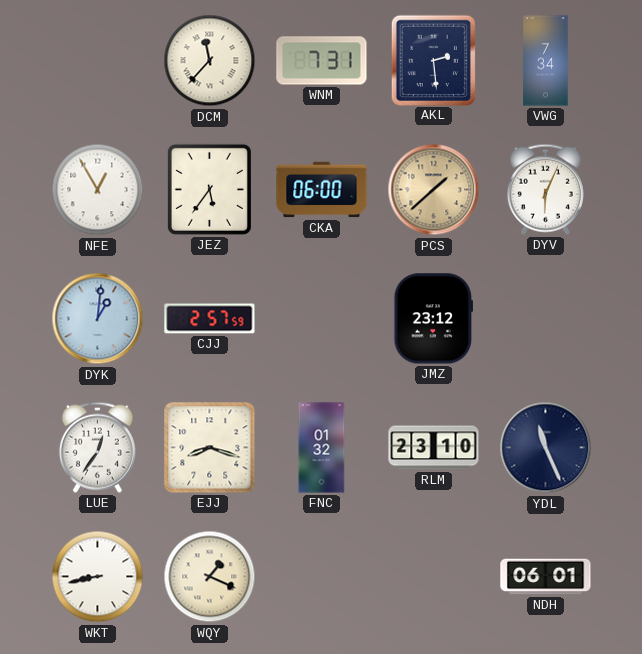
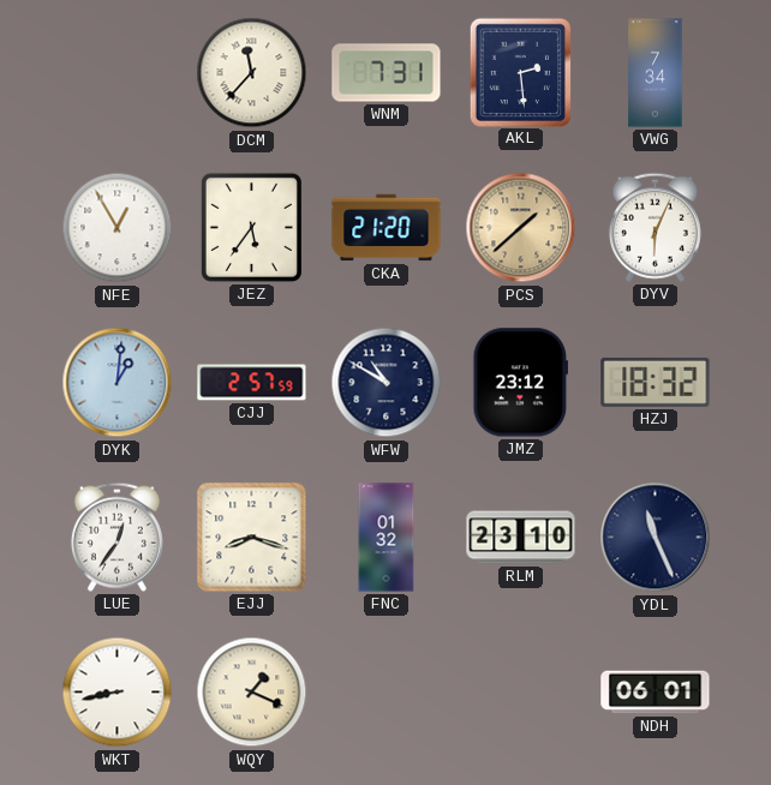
CKA: 06:00 -> 21:20
WFW: none -> 10:50
HZJ: none -> 18:32
